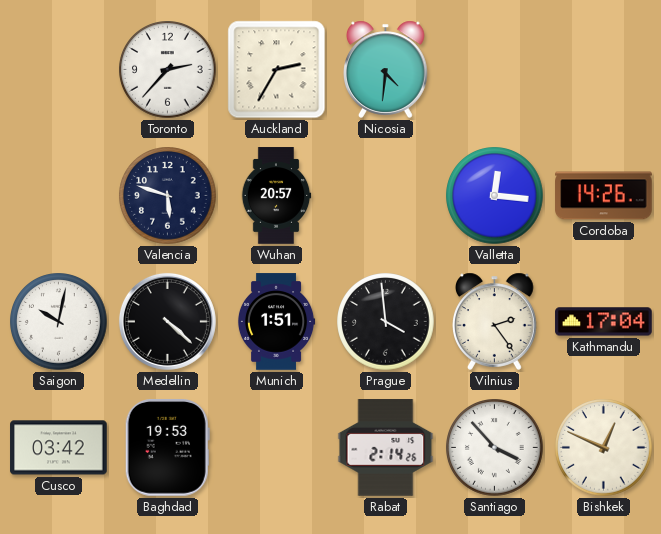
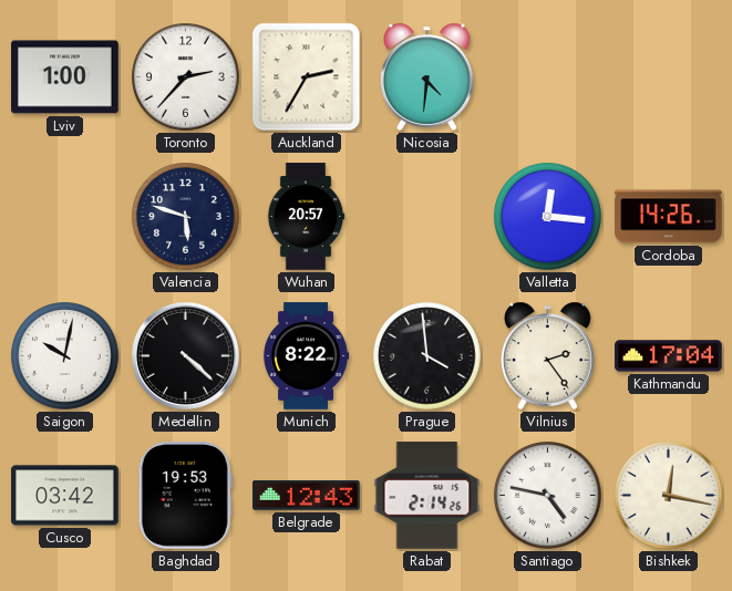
Lviv: none -> 1:00
Munich: 1:51 -> 8:22
Belgrade: none -> 12:43
Santiago: 3:53 -> 4:47
Bishkek: 12:49 -> 12:17
